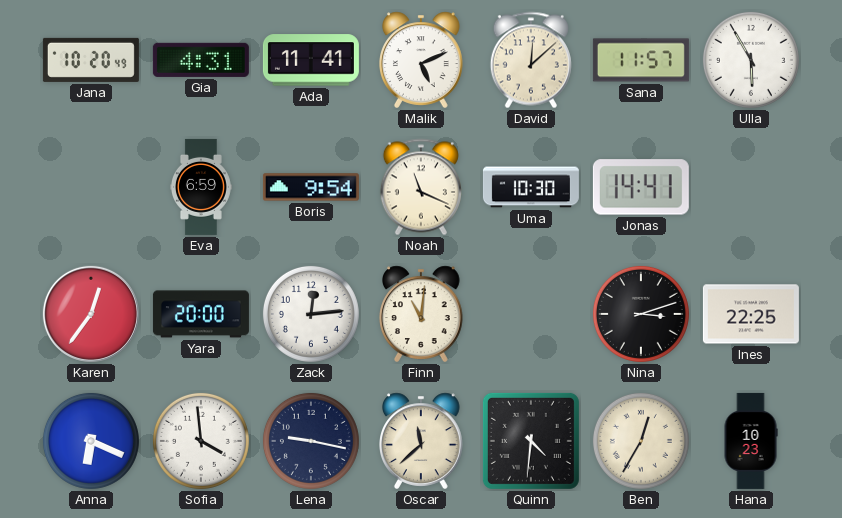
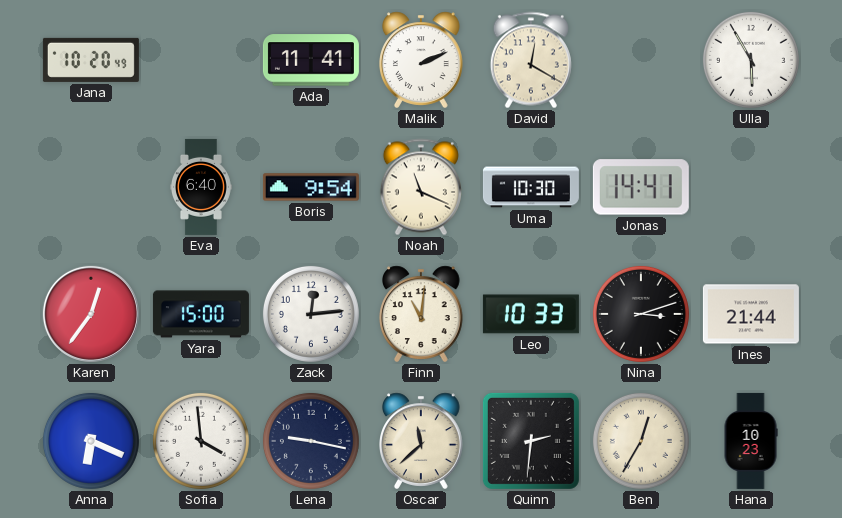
Gia: 4:31 -> none
Malik: 5:11 -> 2:11
David: 12:08 -> 12:20
Sana: 11:57 -> none
Eva: 6:59 -> 6:40
Yara: 20:00 -> 15:00
Leo: none -> 10:33
Ines: 22:25 -> 21:44
Quinn: 4:31 -> 2:31
